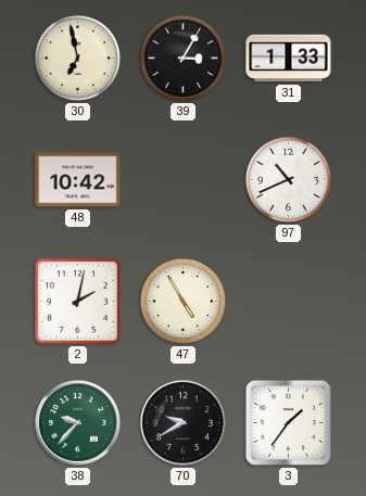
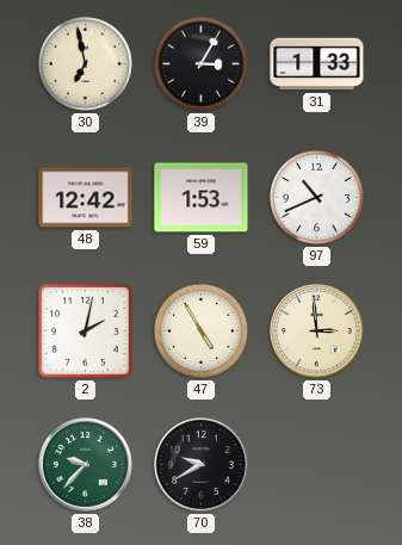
48: 10:42 -> 12:42
59: none -> 1:53
73: none -> 2:59
3: 1:36 -> none
